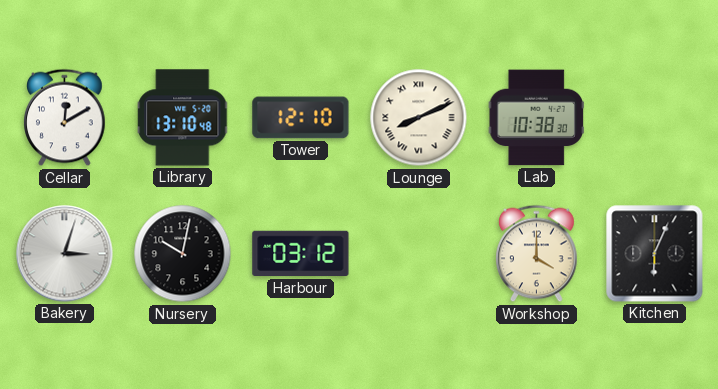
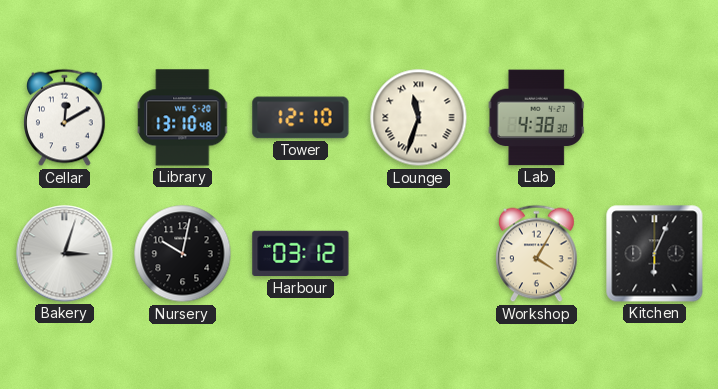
Lounge: 8:11 -> 11:33
Lab: 10:38 -> 4:38
Workshop: 4:00 -> 4:05
